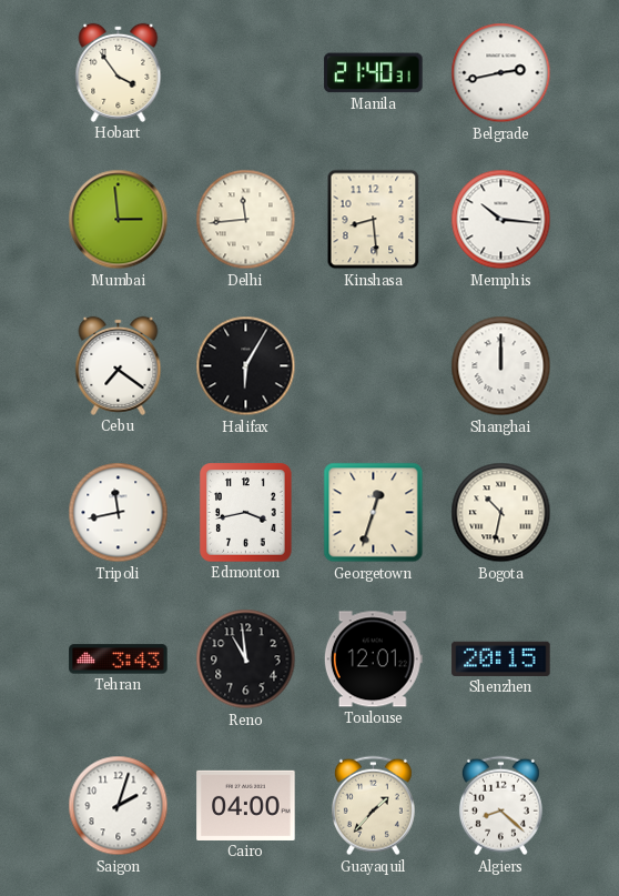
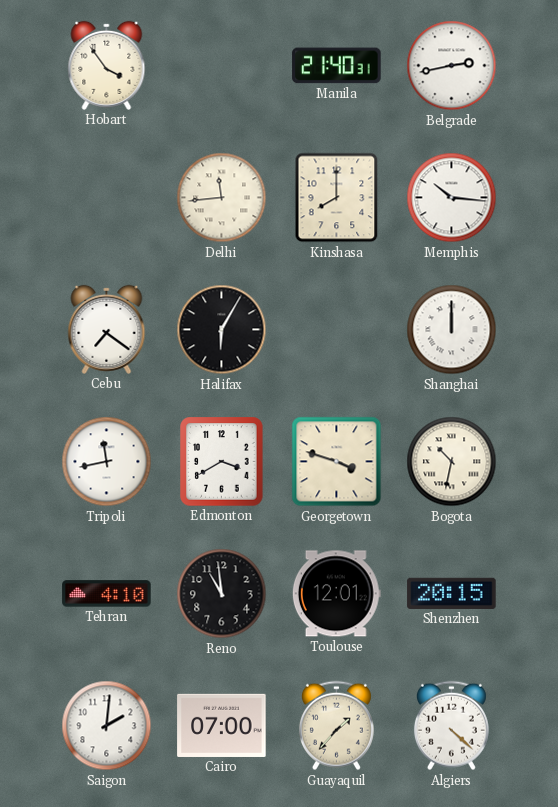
Mumbai: 2:59 -> none
Kinshasa: 8:29 -> 8:00
Edmonton: 3:43 -> 3:40
Georgetown: 12:33 -> 3:48
Tehran: 3:43 -> 4:10
Saigon: 2:03 -> 2:01
Cairo: 04:00 -> 07:00
Algiers: 8:22 -> 4:22
